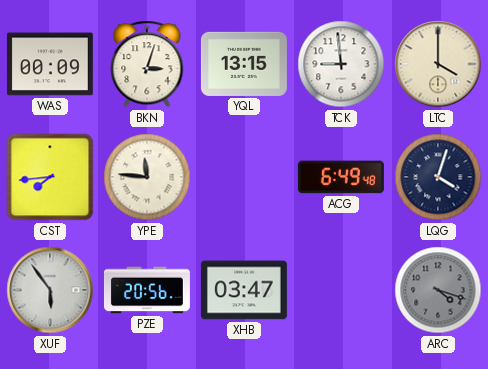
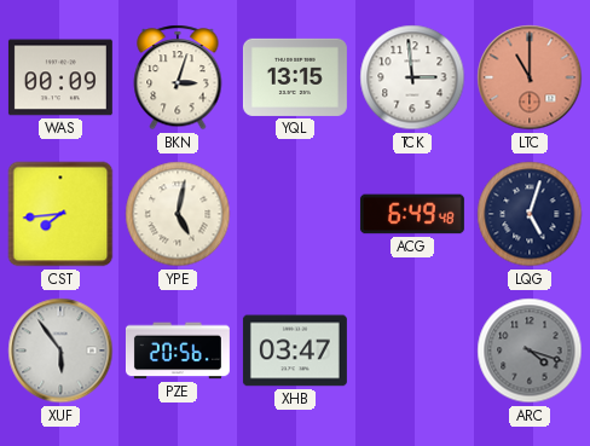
TCK: 8:59 -> 2:59
LTC: 4:00 -> 11:00
LTC dial: cream -> salmon
YPE: 11:46 -> 5:02
LQG: 4:03 -> 5:03
